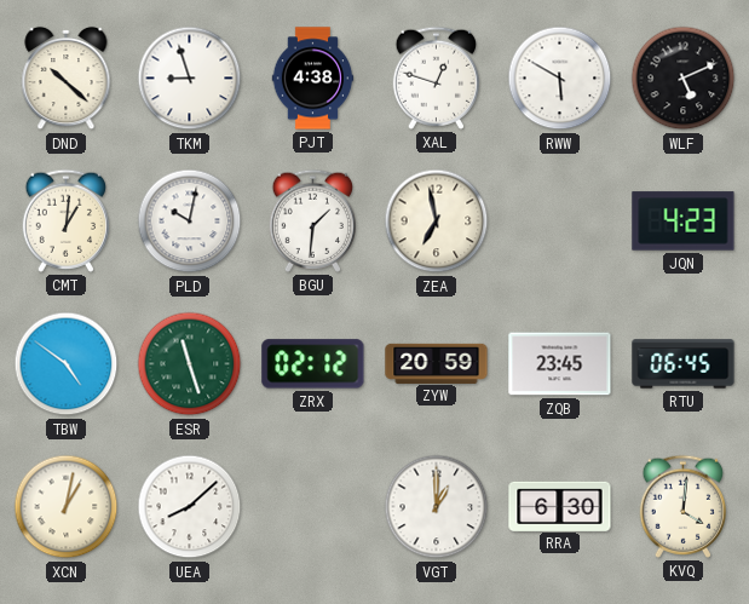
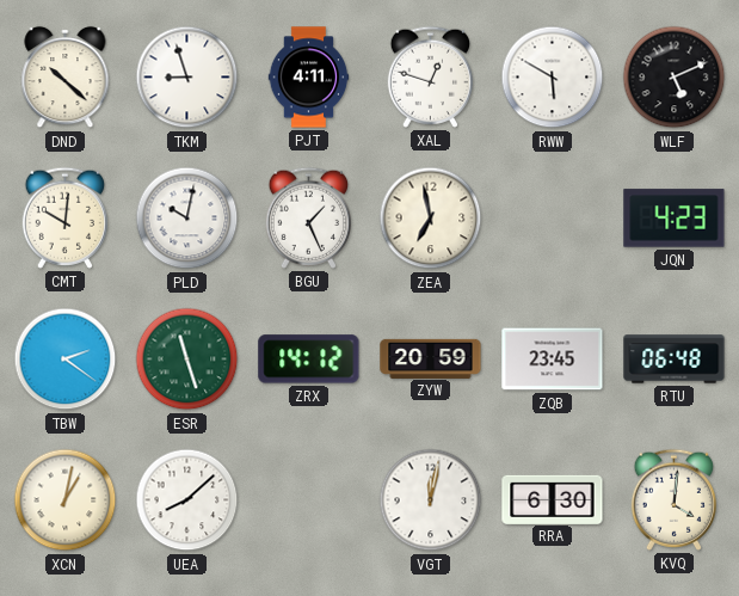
PJT: 4:38 -> 4:11
CMT: 1:01 -> 10:01
BGU: 1:31 -> 1:26
TBW: 4:51 -> 2:21
ZRX: 02:12 -> 14:12
RTU: 06:45 -> 06:48
VGT: 1:00 -> 12:02
